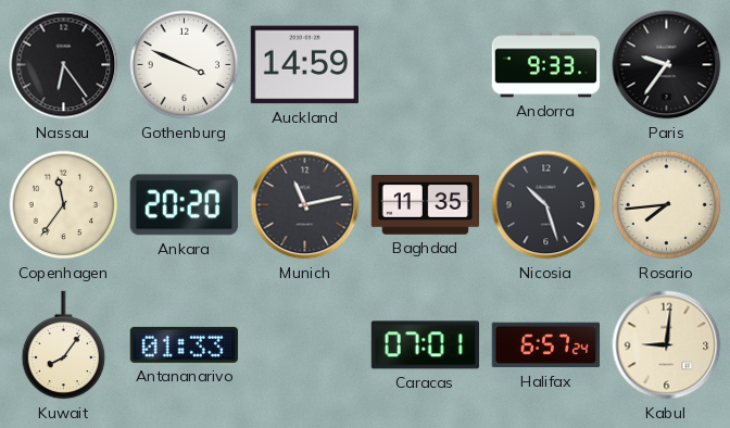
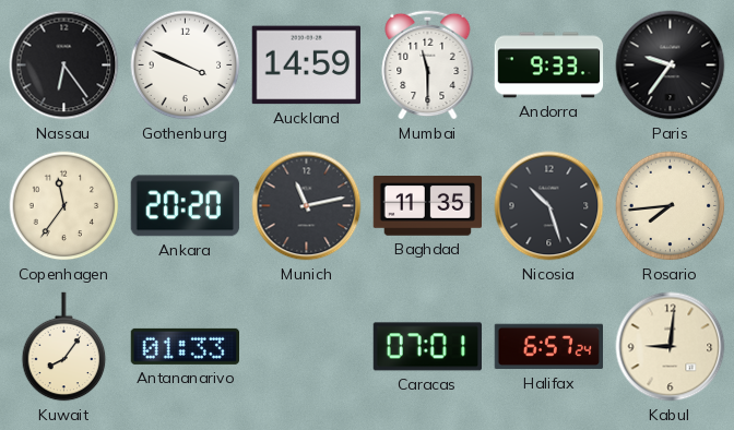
Mumbai: none -> 11:30
